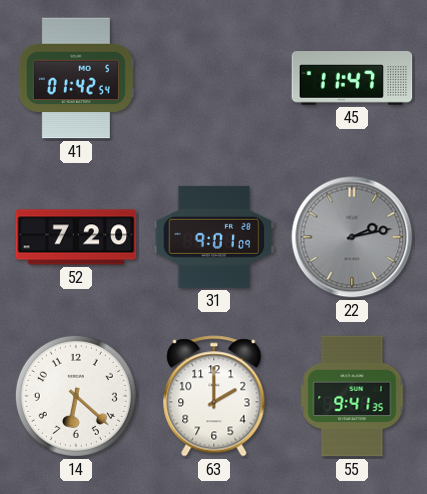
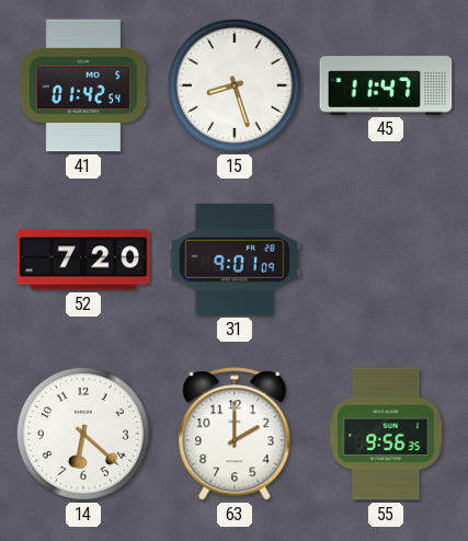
15: none -> 8:27
22: 2:13 -> none
55: 9:41 -> 9:56
